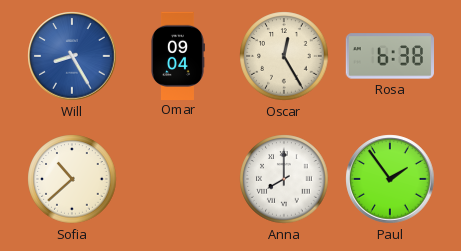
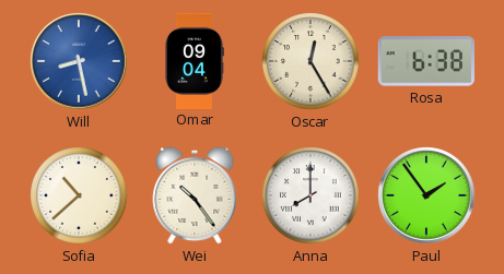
Will: 8:25 -> 8:28
Wei: none -> 10:24
